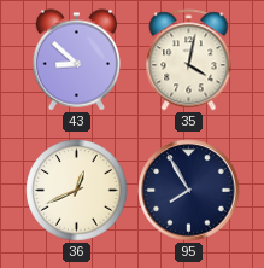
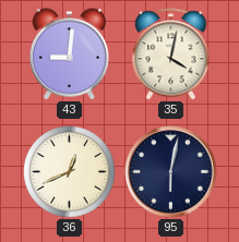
43: 8:52 -> 9:01
95: 7:55 -> 6:02
